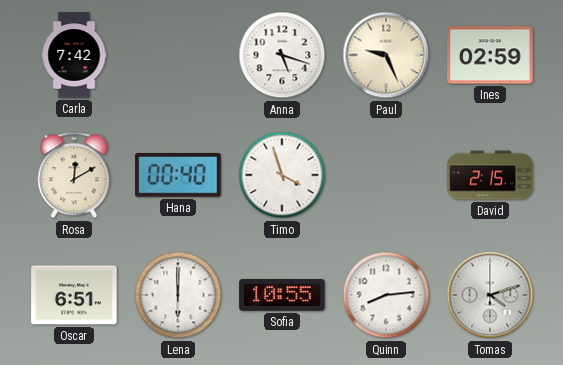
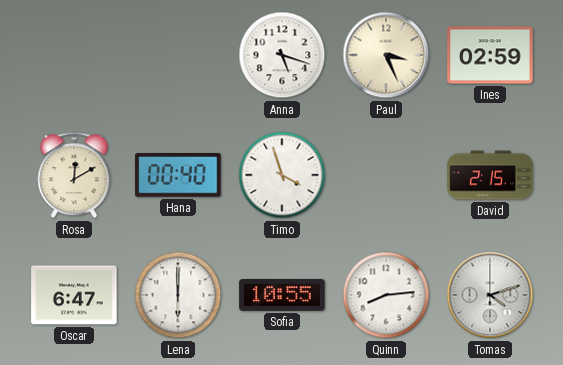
Carla: 7:42 -> none
Paul: 9:26 -> 3:26
Oscar: 6:51 -> 6:47
